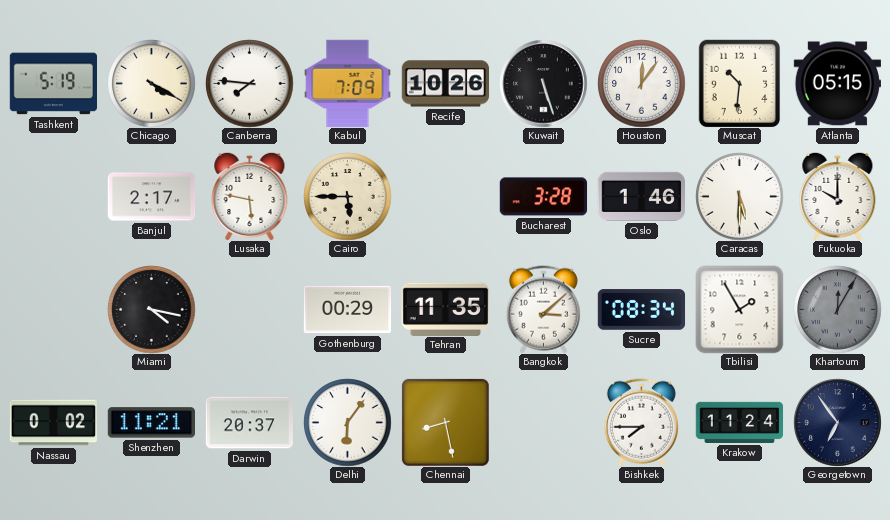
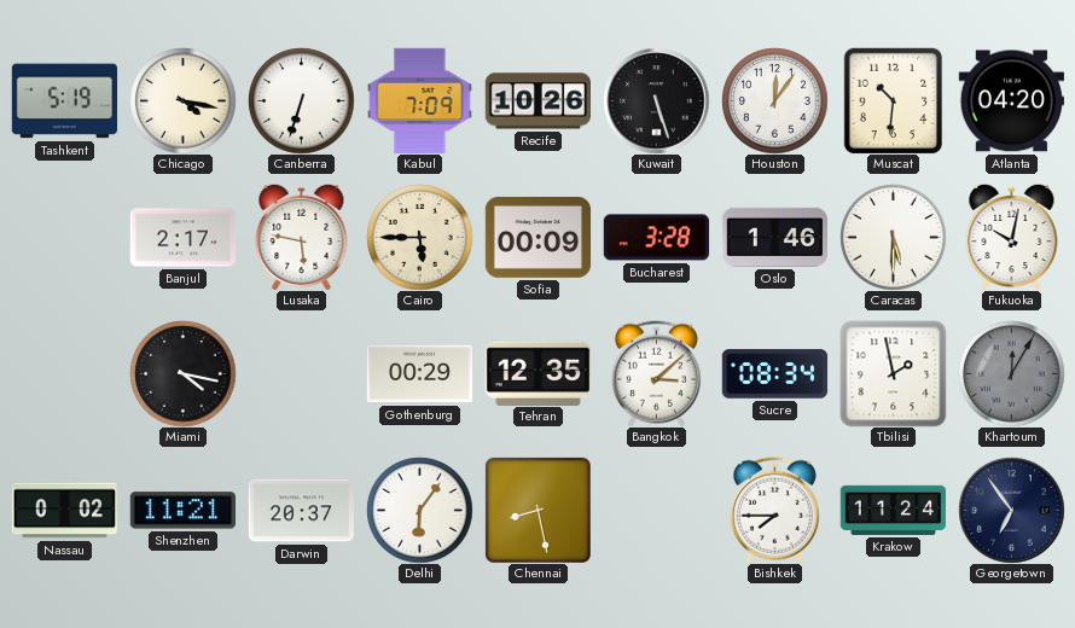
Chicago: 4:20 -> 4:17
Canberra: 7:46 -> 6:33
Atlanta: 05:15 -> 04:20
Sofia: none -> 00:09
Fukuoka: 10:00 -> 10:02
Tehran: 11:35 -> 12:35
Tbilisi: 1:55 -> 1:58
